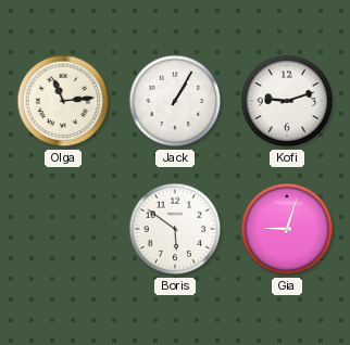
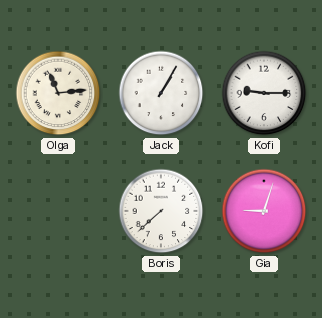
Kofi: 9:12 -> 9:15
Boris: 5:51 -> 7:38
